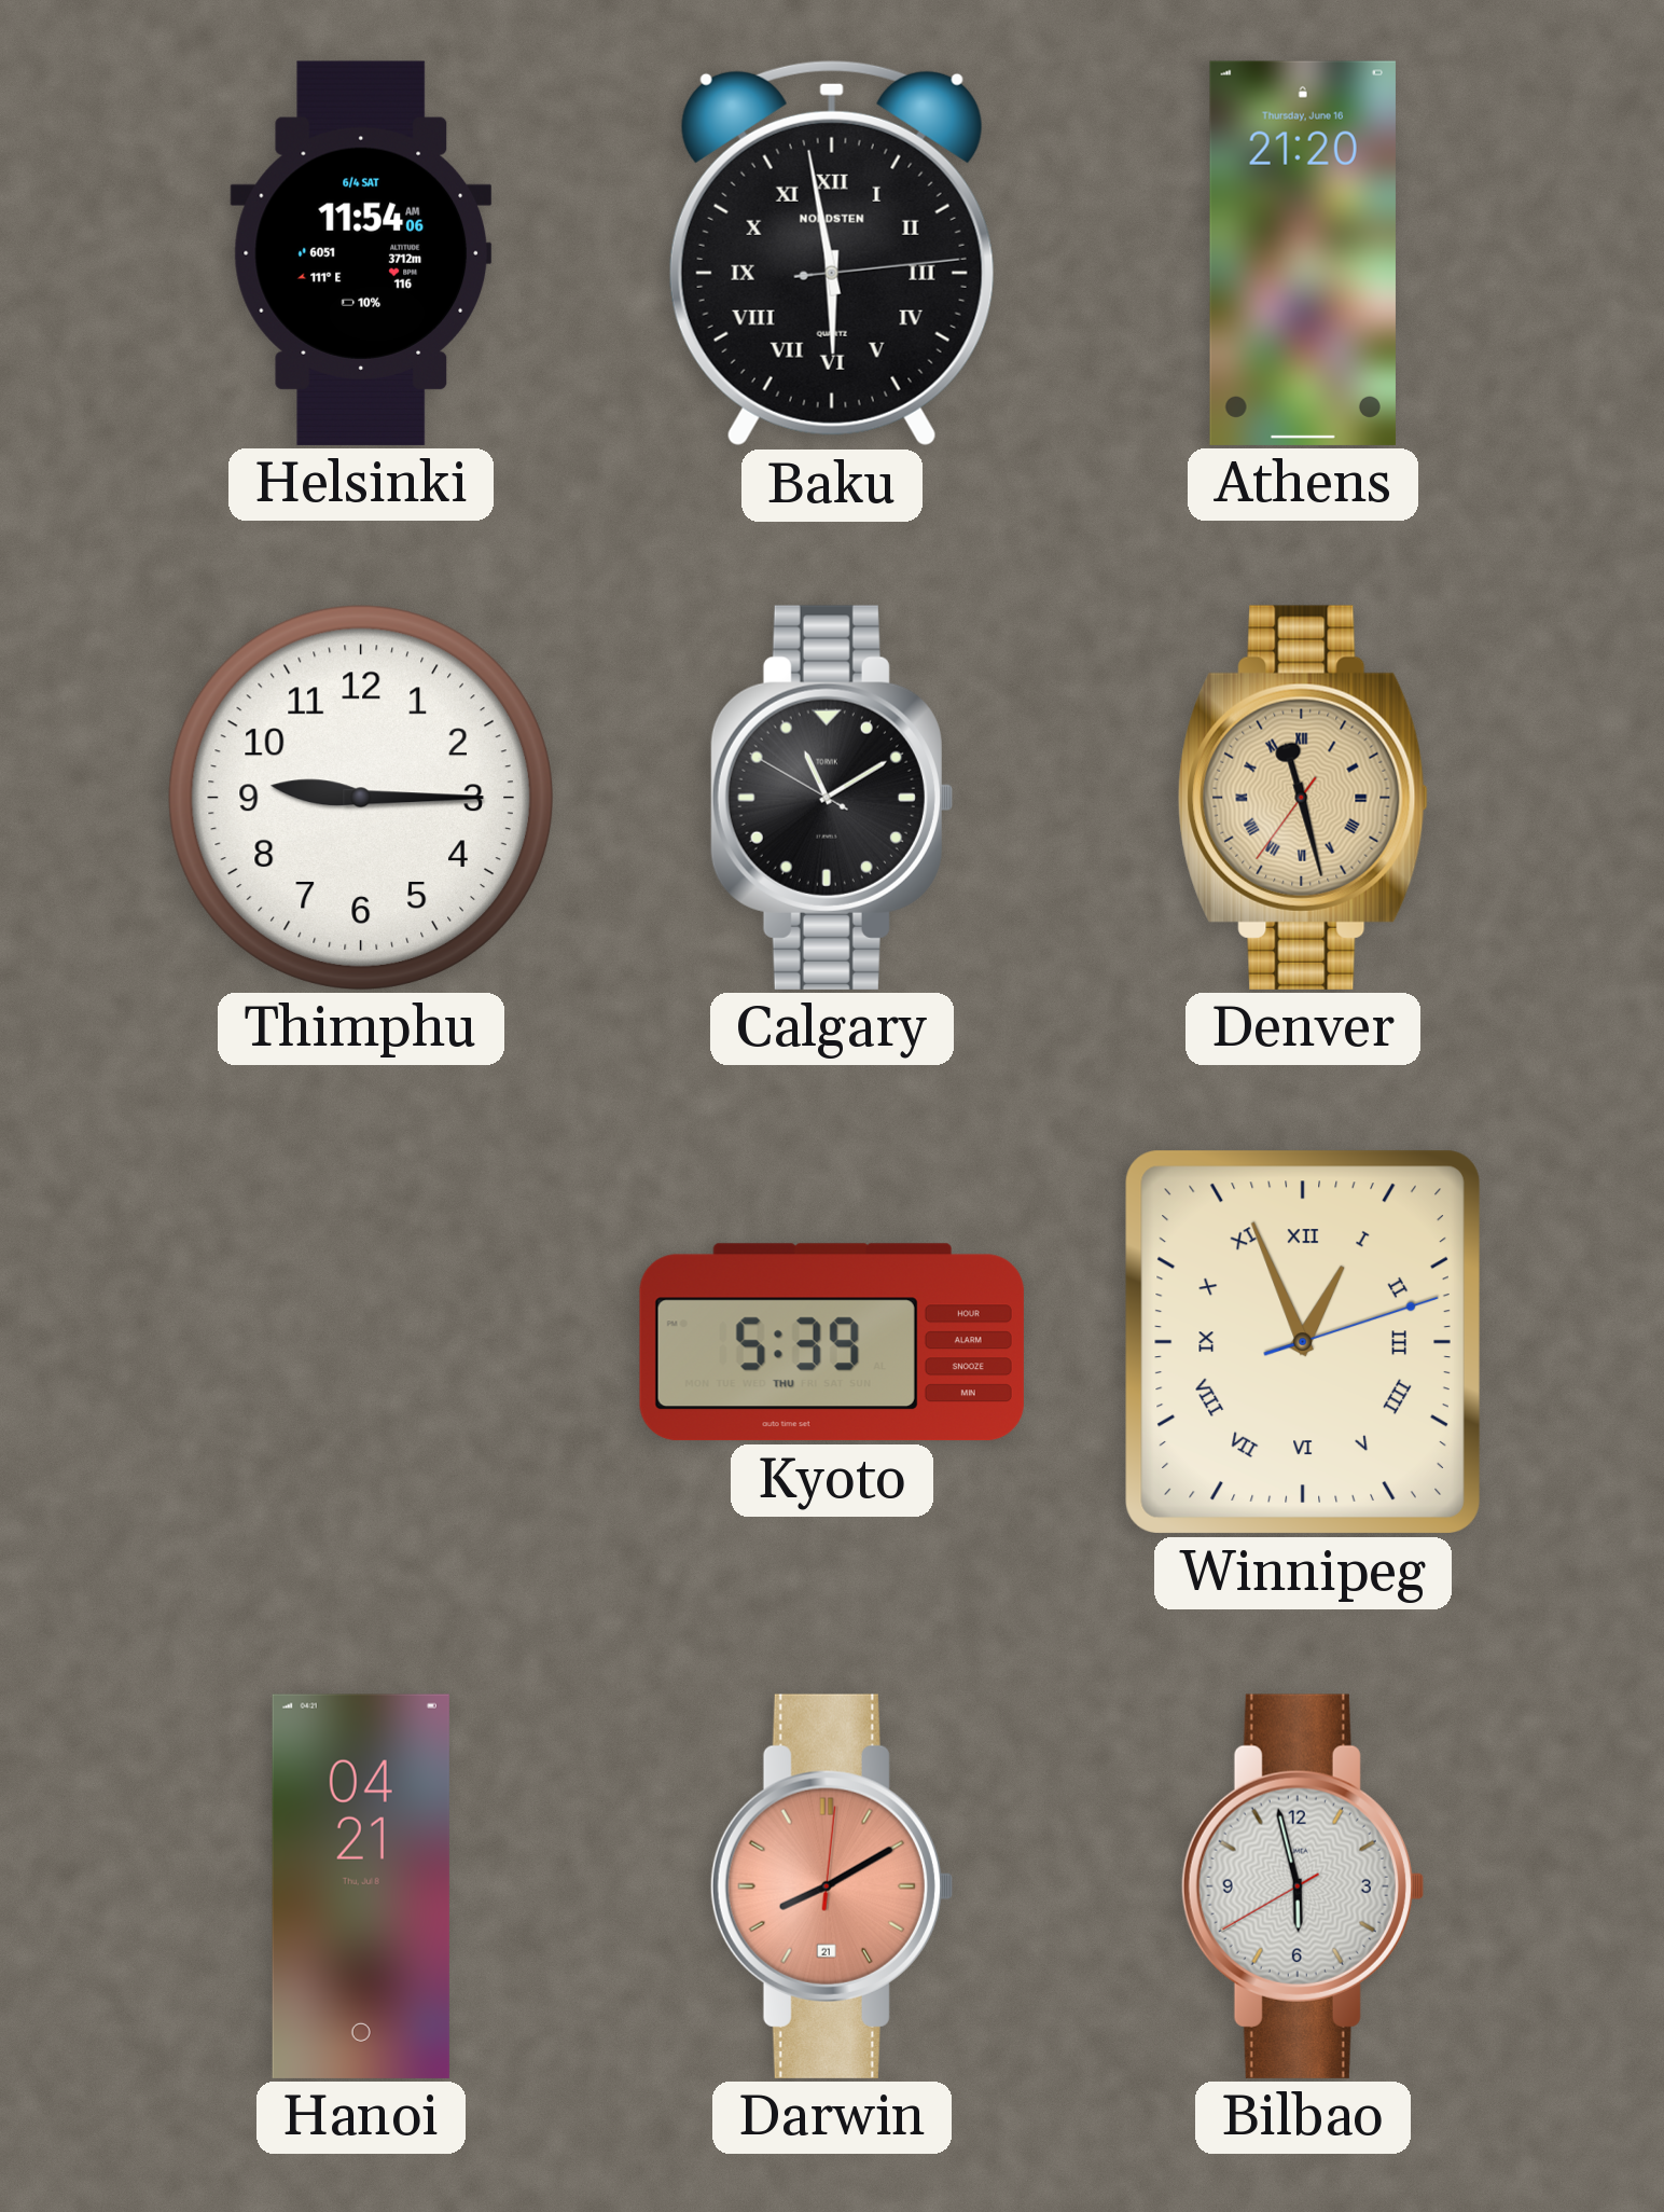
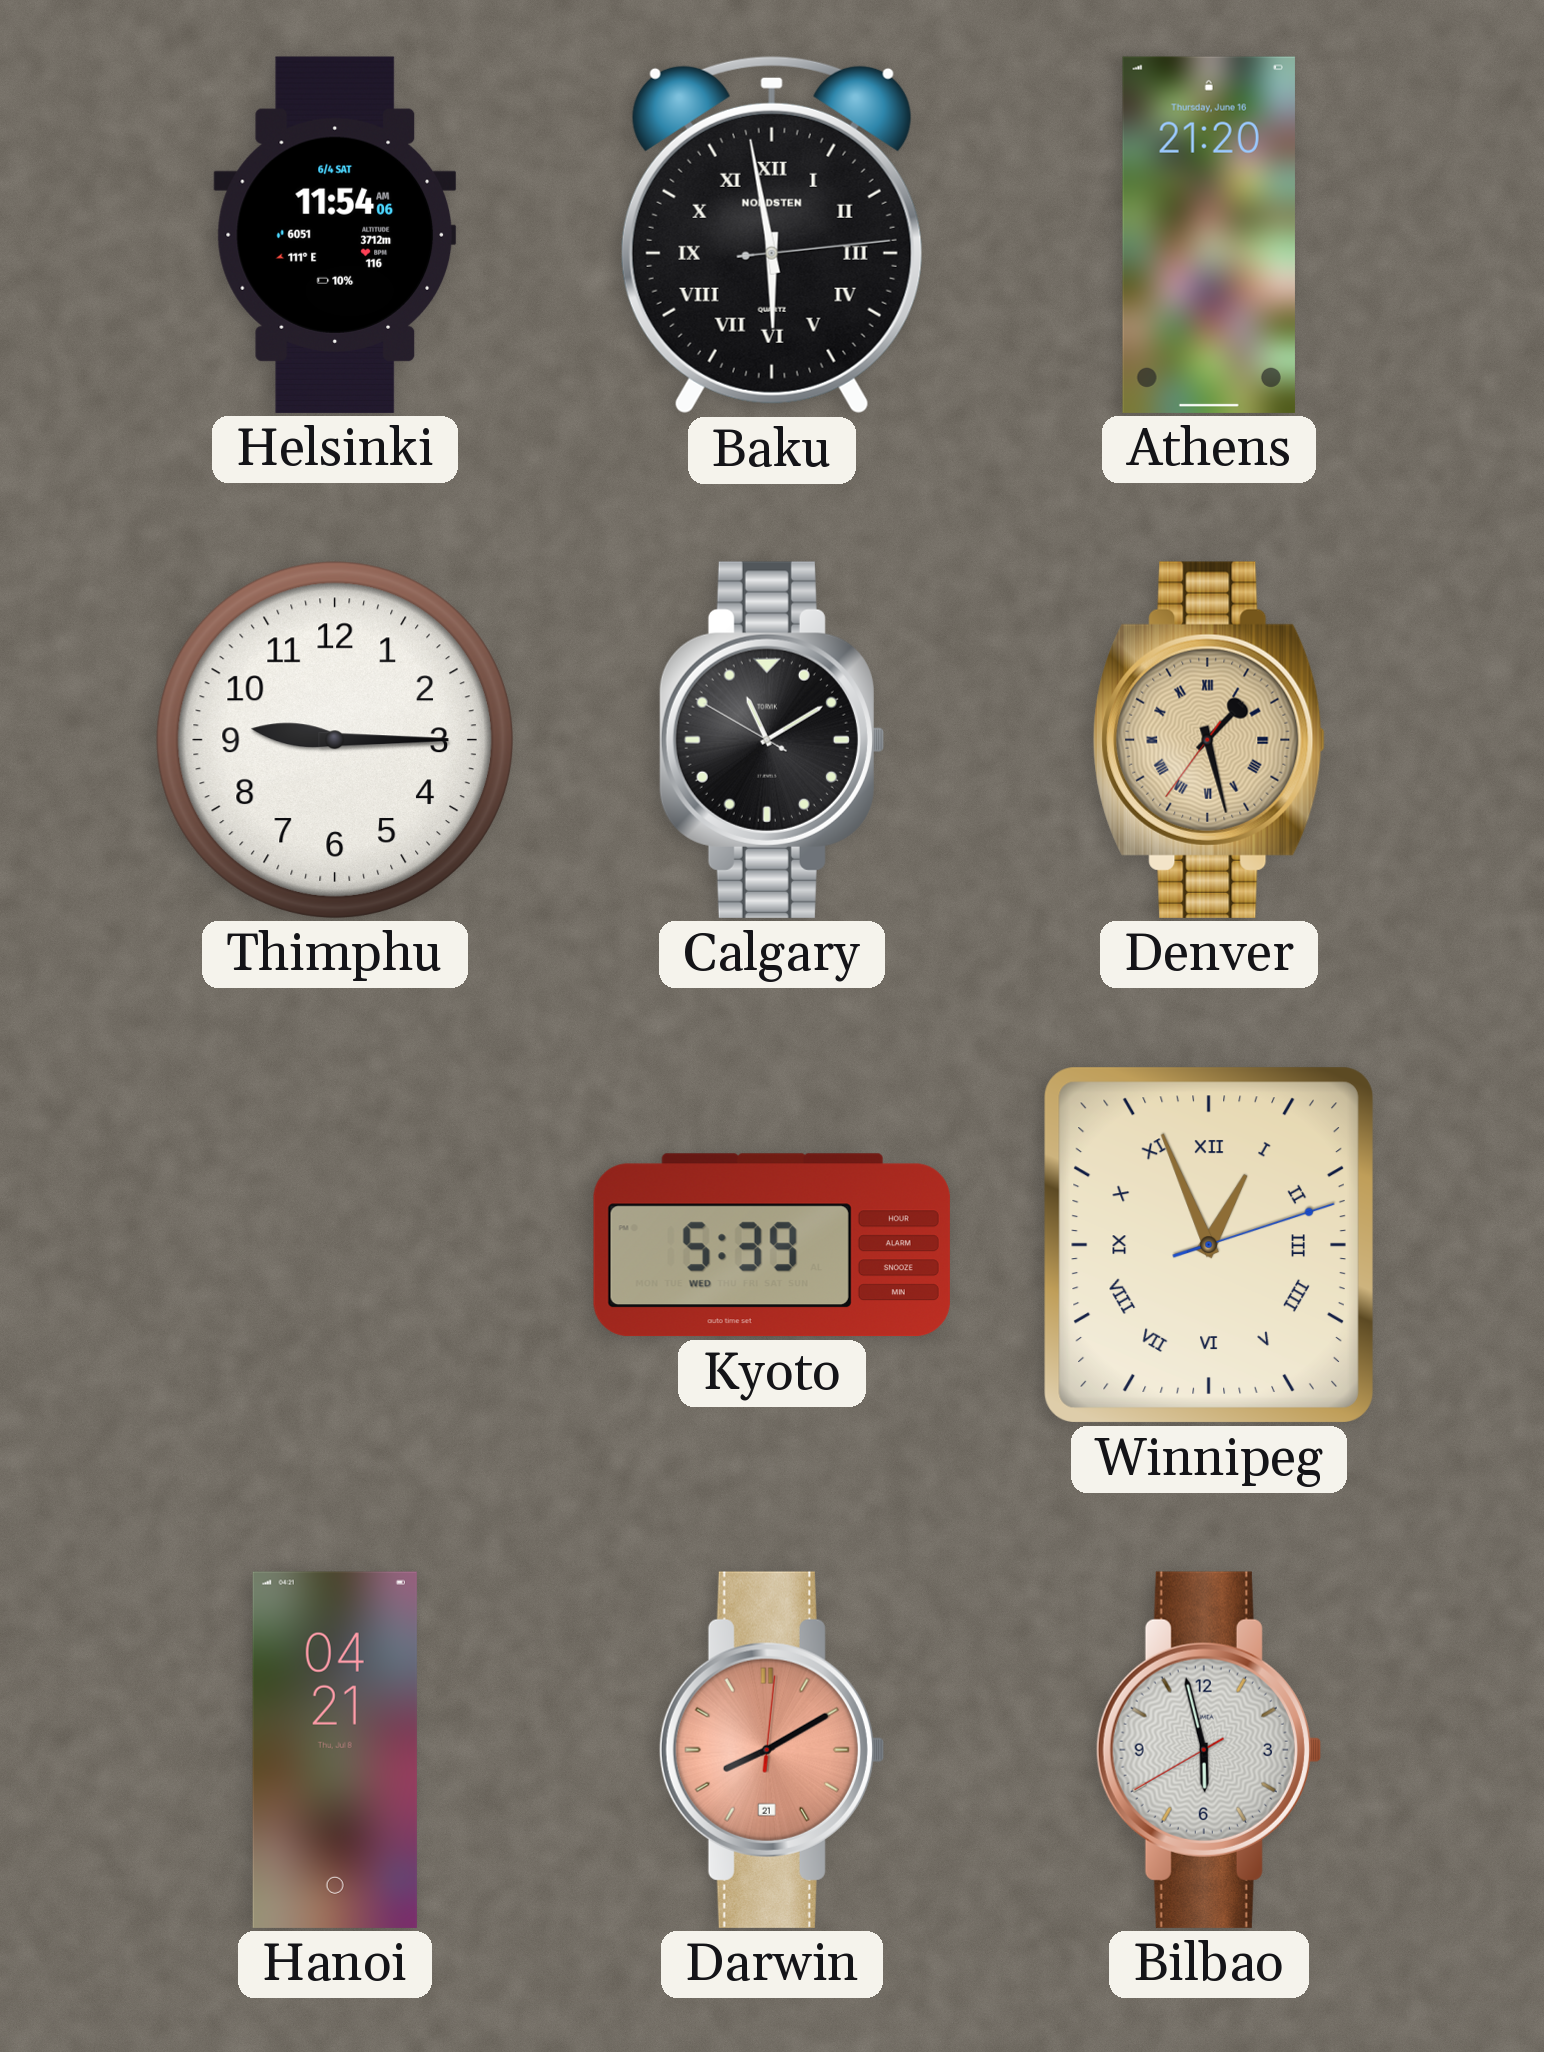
Denver: 11:27 -> 1:27
Kyoto date: THU -> WED
